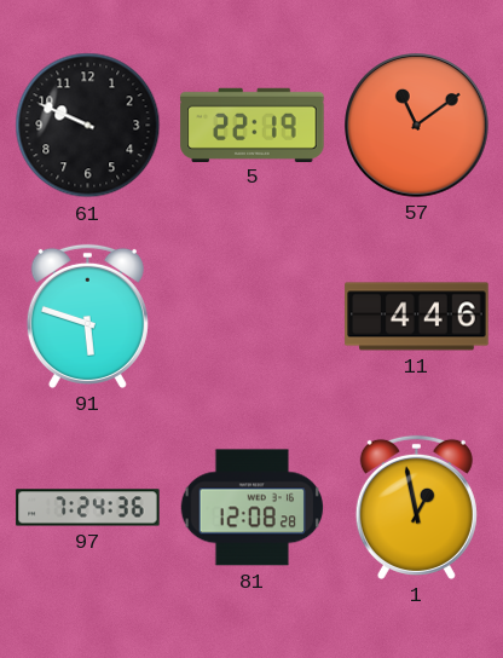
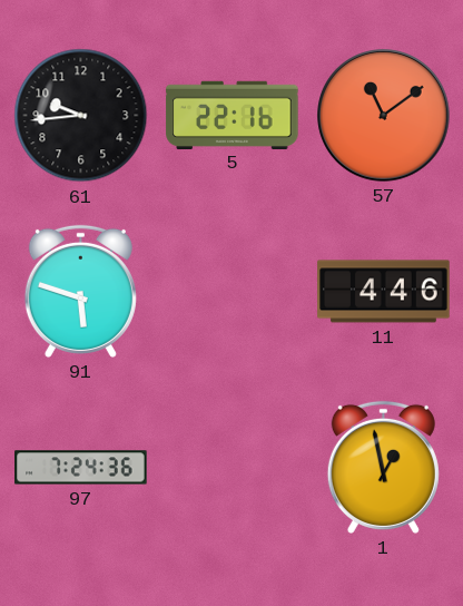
61: 9:49 -> 9:44
5: 22:19 -> 22:16
81: 12:08 -> none
